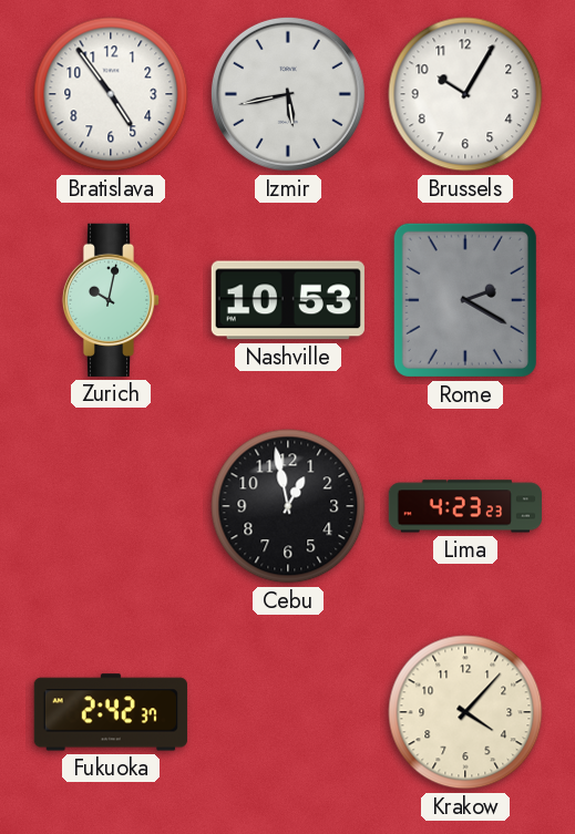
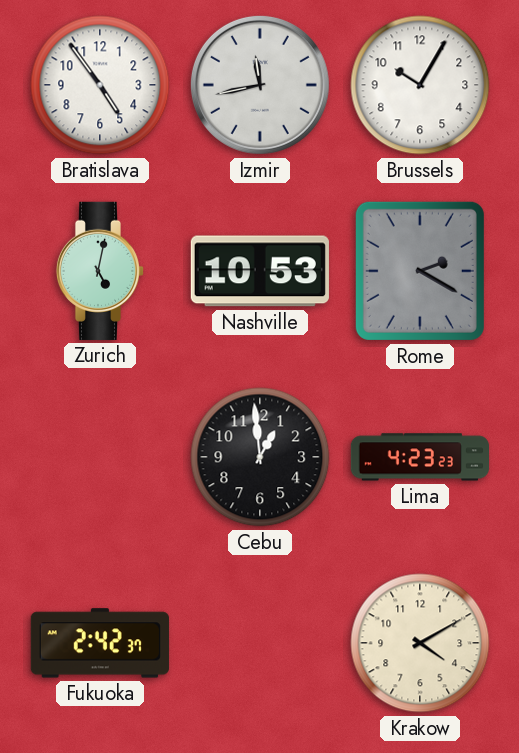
Izmir: 5:43 -> 11:43
Zurich: 10:02 -> 5:02
Cebu: 12:58 -> 12:59
Krakow: 4:07 -> 4:10
